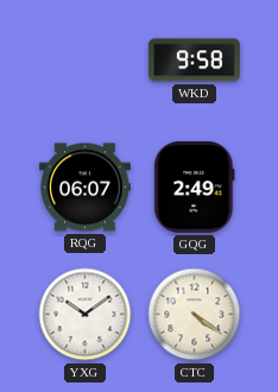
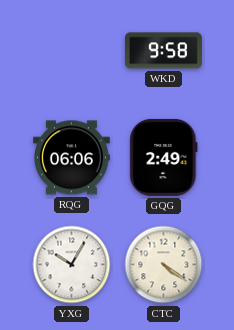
RQG: 06:07 -> 06:06
YXG: 10:09 -> 10:05
